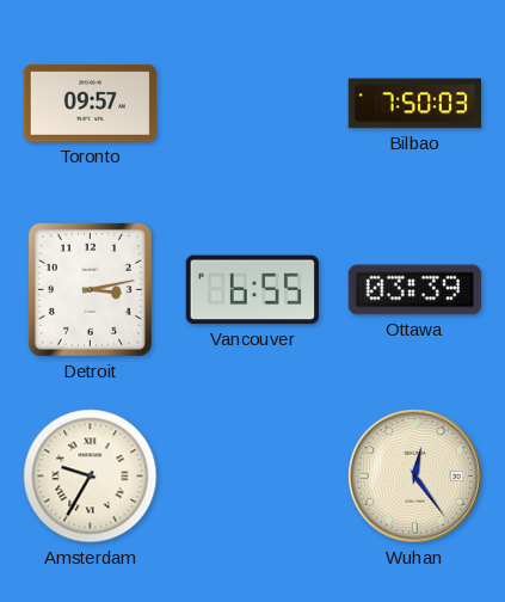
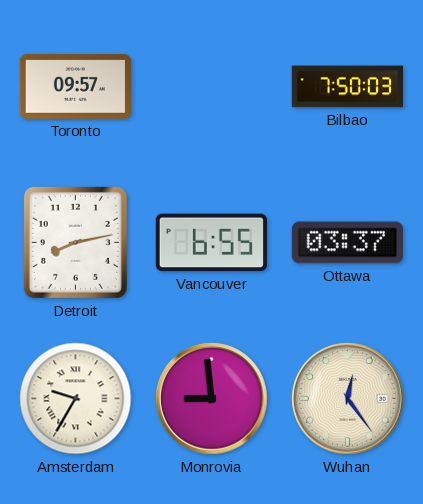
Detroit: 3:13 -> 8:13
Ottawa: 03:39 -> 03:37
Monrovia: none -> 8:59
